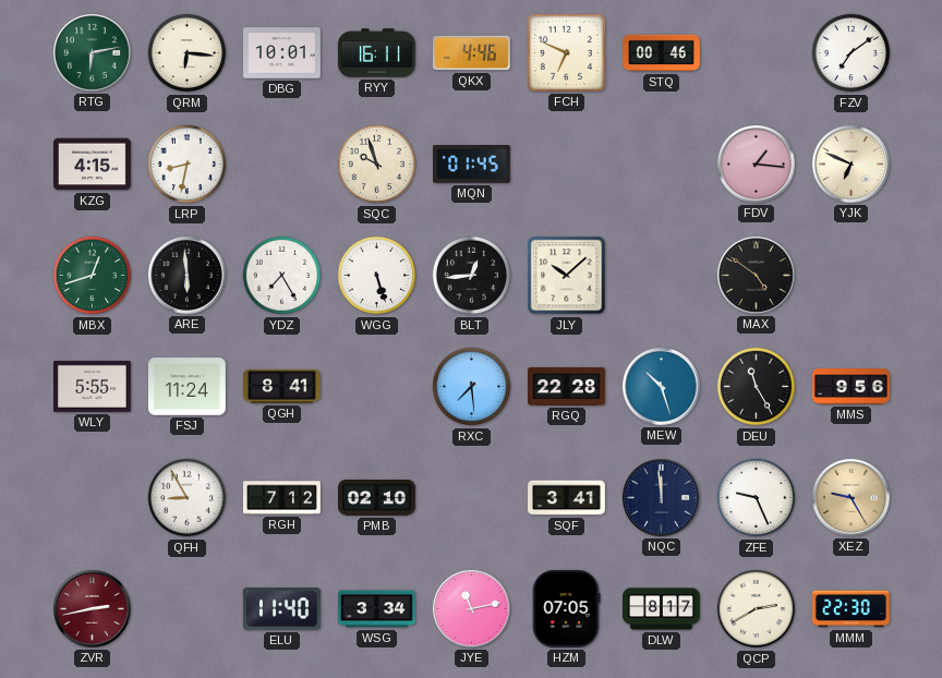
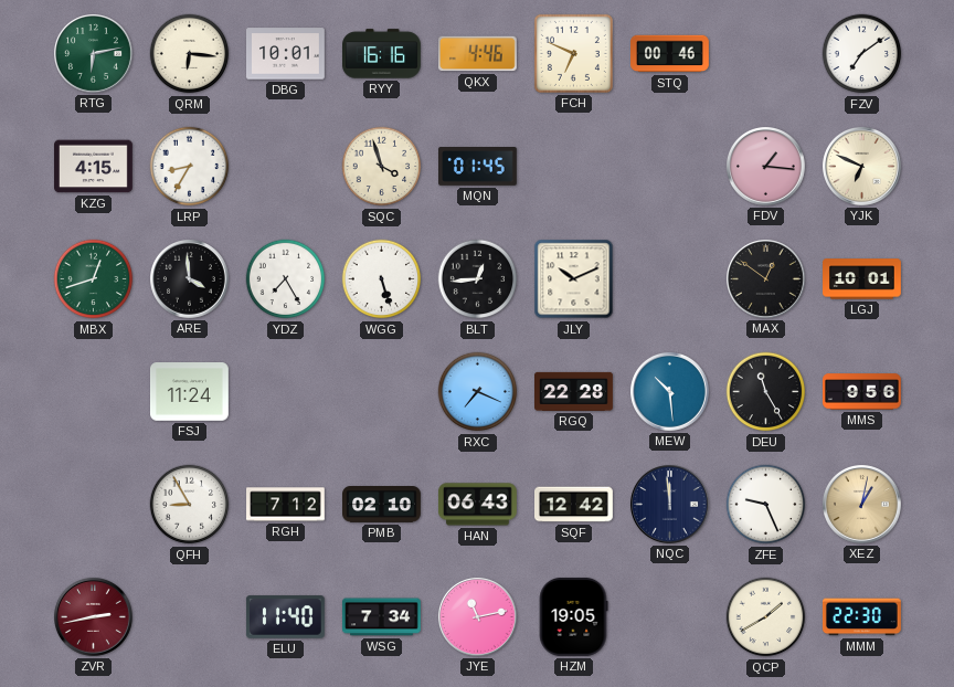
RYY: 16:11 -> 16:16
LRP: 8:32 -> 8:35
SQC: 9:57 -> 3:57
ARE: 5:59 -> 3:59
JLY: 10:08 -> 10:11
MAX: 4:51 -> 12:51
LGJ: none -> 10:01
WLY: 5:55 -> none
QGH: 8:41 -> none
RXC: 7:29 -> 7:19
MEW: 10:27 -> 10:29
HAN: none -> 06:43
SQF: 3:41 -> 12:42
XEZ: 9:25 -> 1:02
WSG: 3:34 -> 7:34
HZM: 07:05 -> 19:05
DLW: 8:17 -> none
QCP: 2:40 -> 1:40
